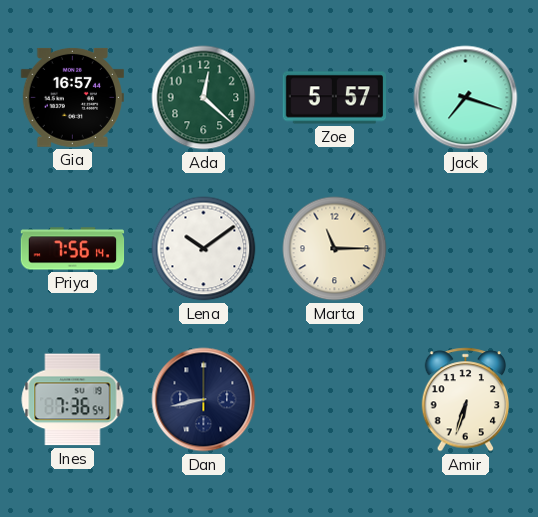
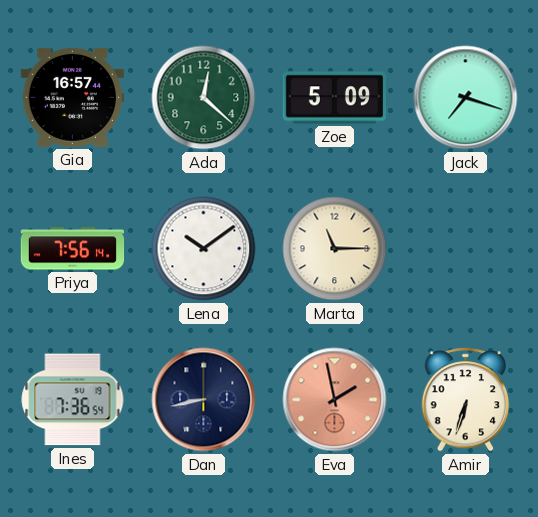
Zoe: 5:57 -> 5:09
Eva: none -> 1:58
